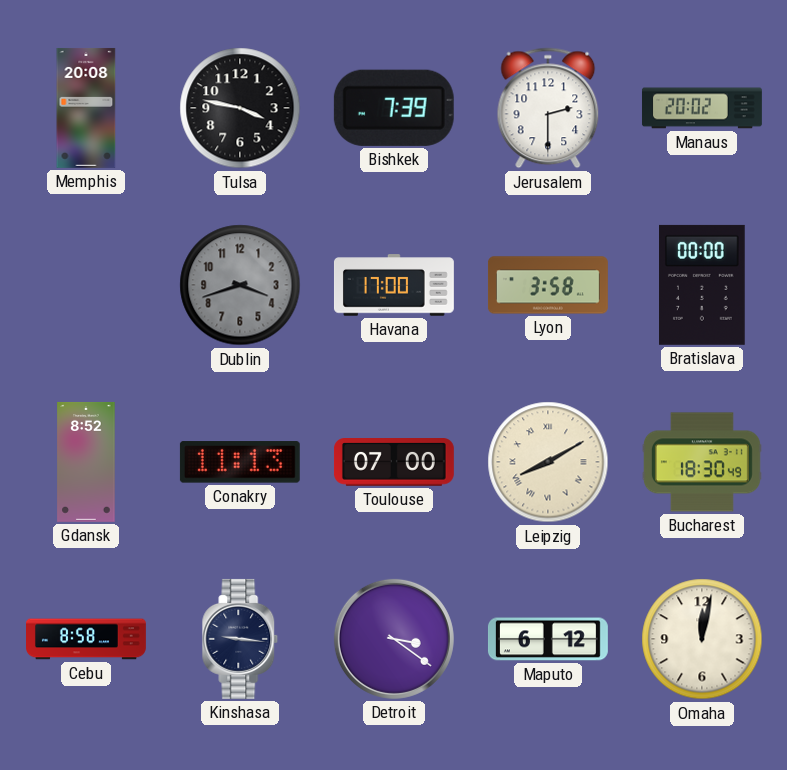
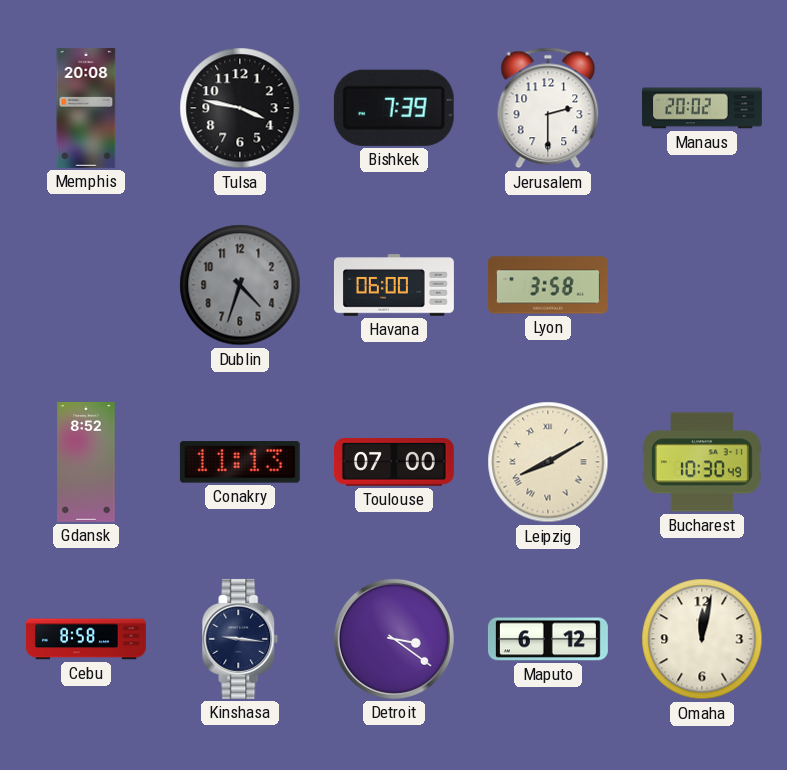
Dublin: 3:42 -> 4:33
Havana: 17:00 -> 06:00
Bratislava: 00:00 -> none
Bucharest: 18:30 -> 10:30
